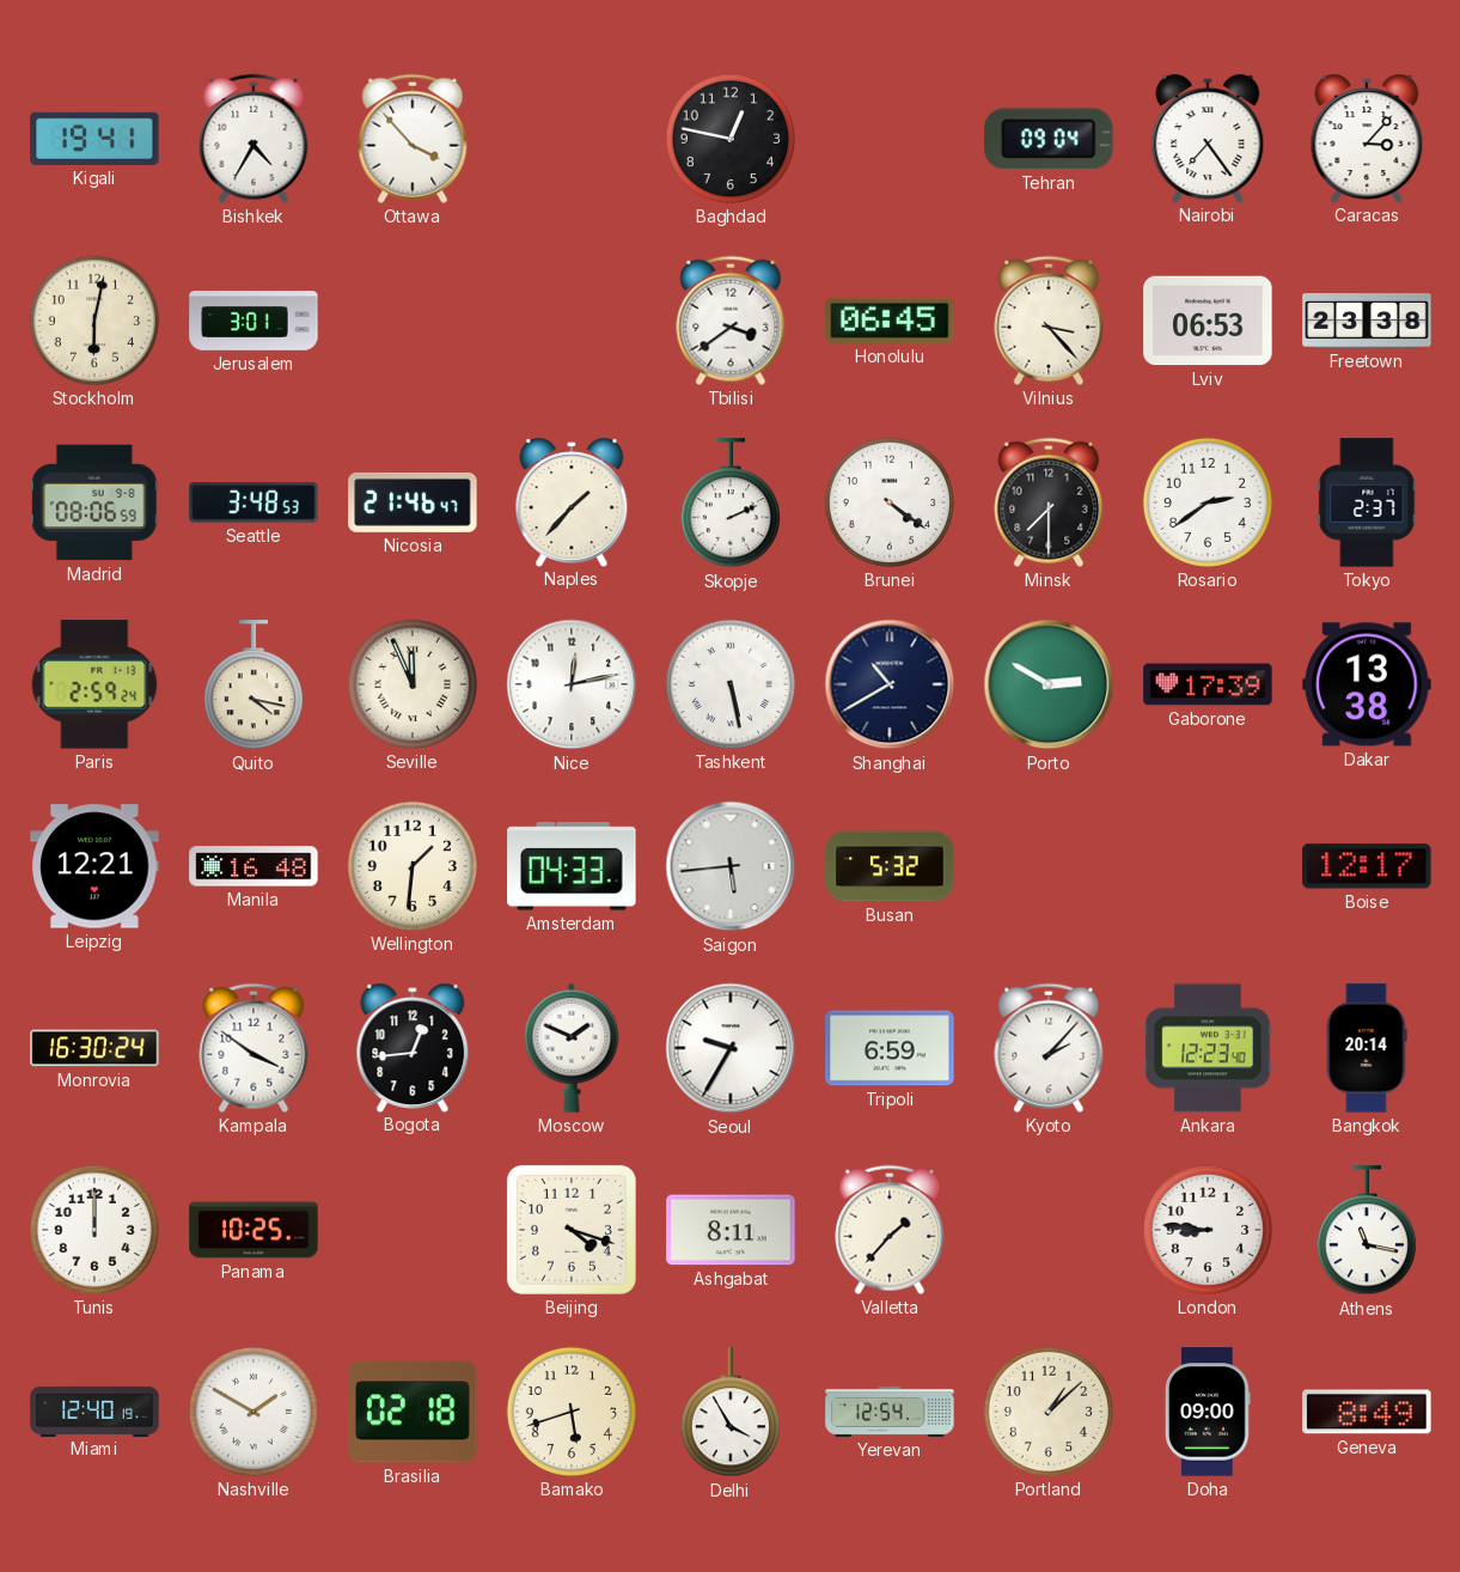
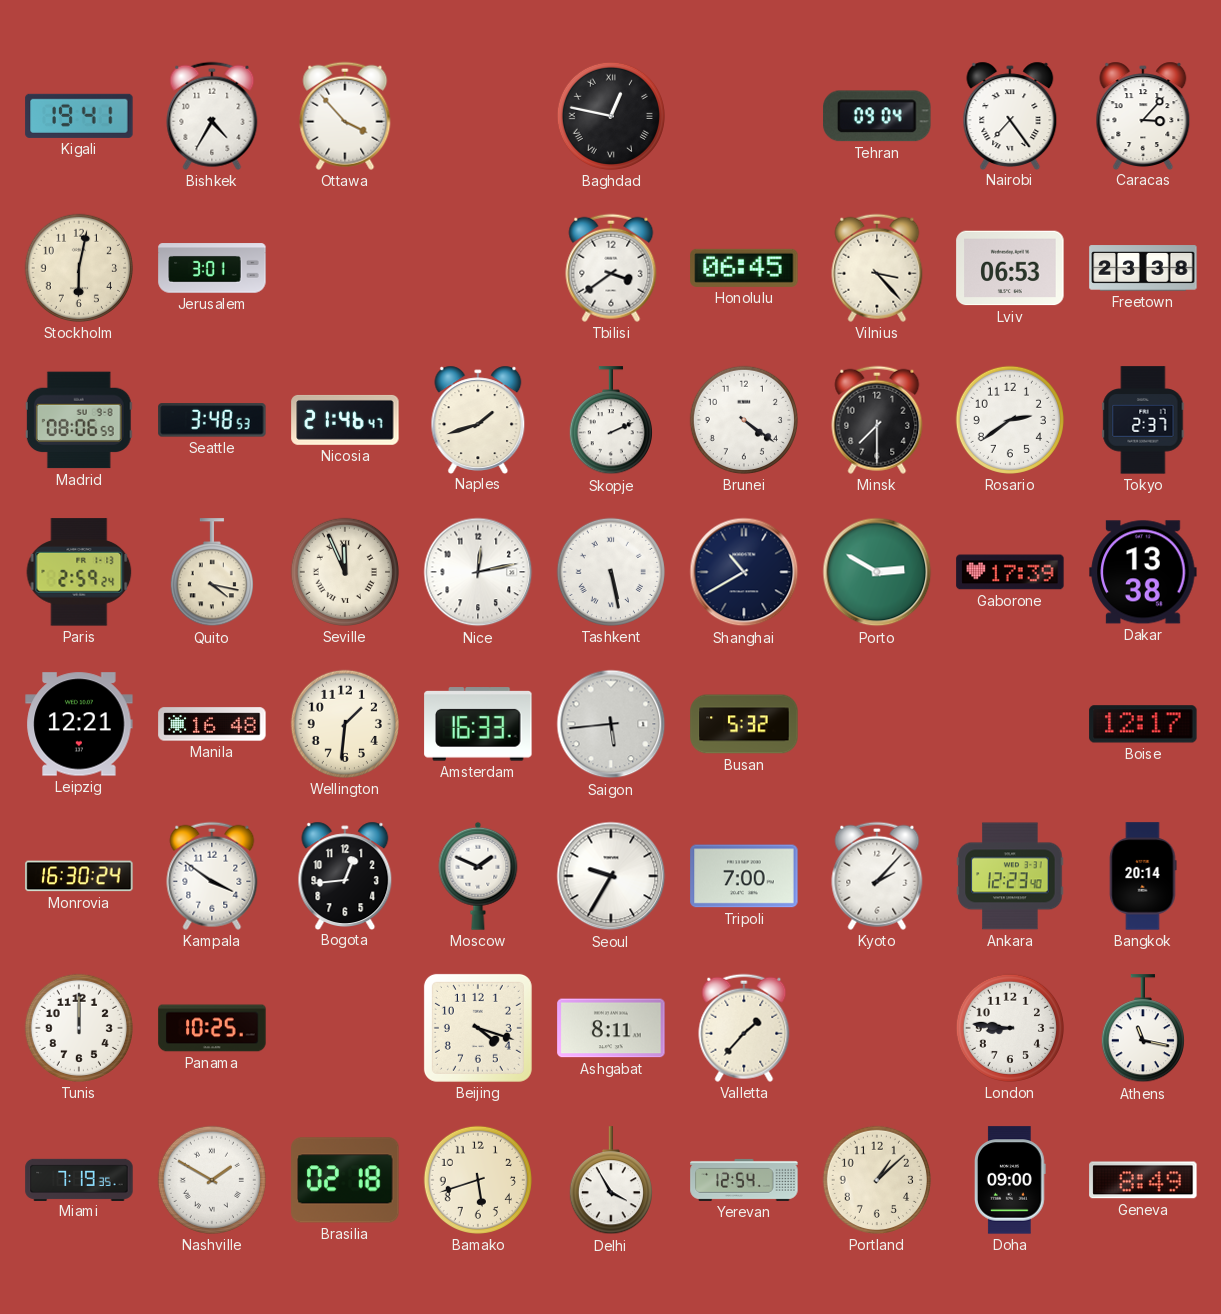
Baghdad numerals: Arabic -> Roman
Naples: 1:37 -> 1:42
Amsterdam: 04:33 -> 16:33
Tripoli: 6:59 -> 7:00
Miami: 12:40 -> 7:19
